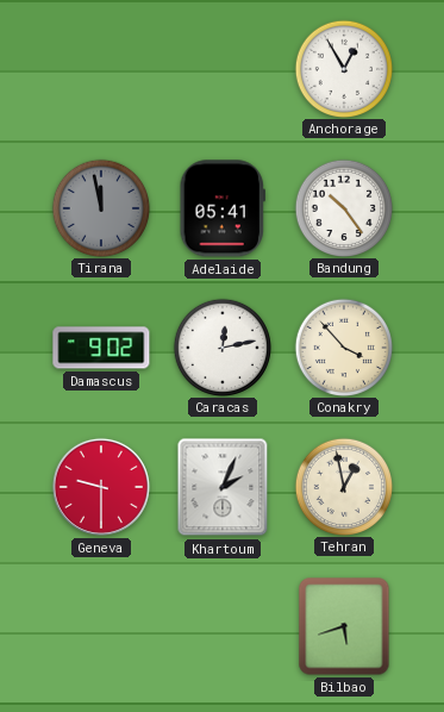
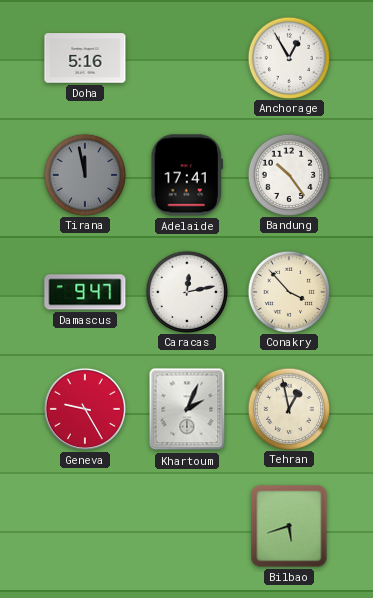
Doha: none -> 5:16
Adelaide: 05:41 -> 17:41
Damascus: 9:02 -> 9:47
Geneva: 9:30 -> 9:25
